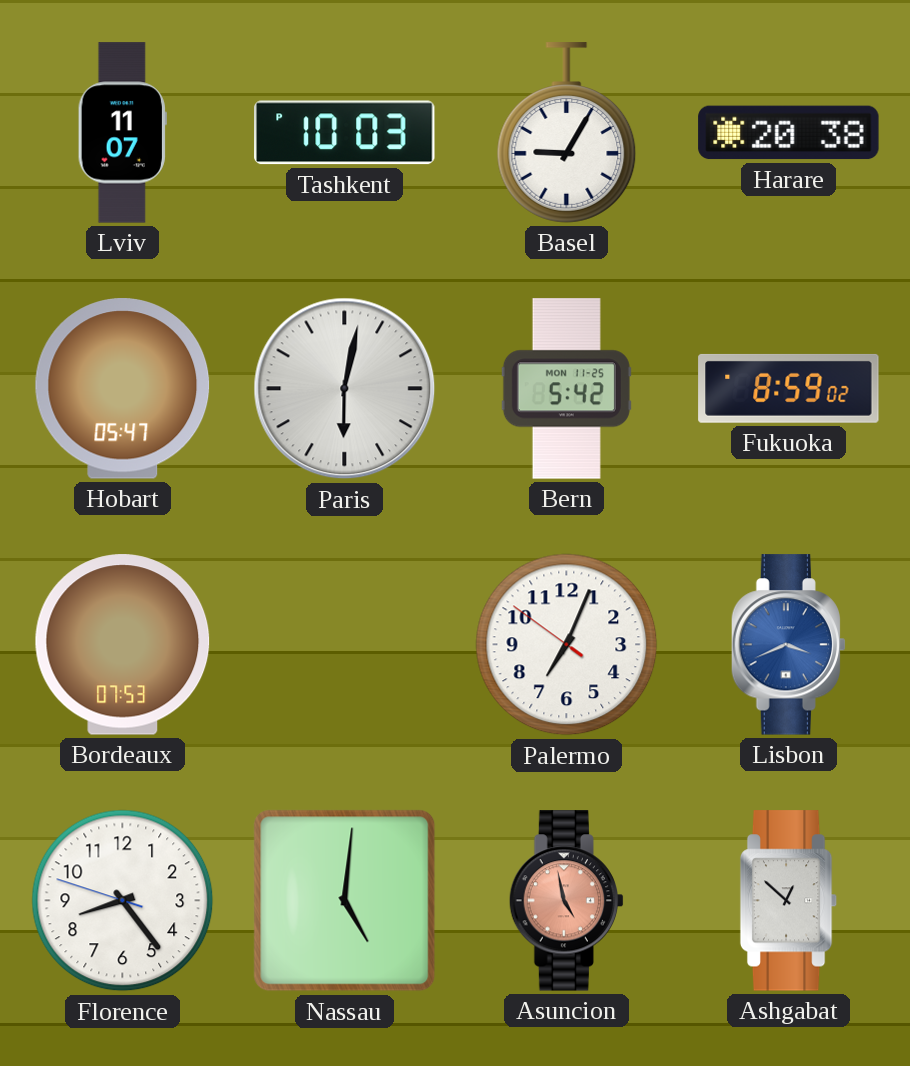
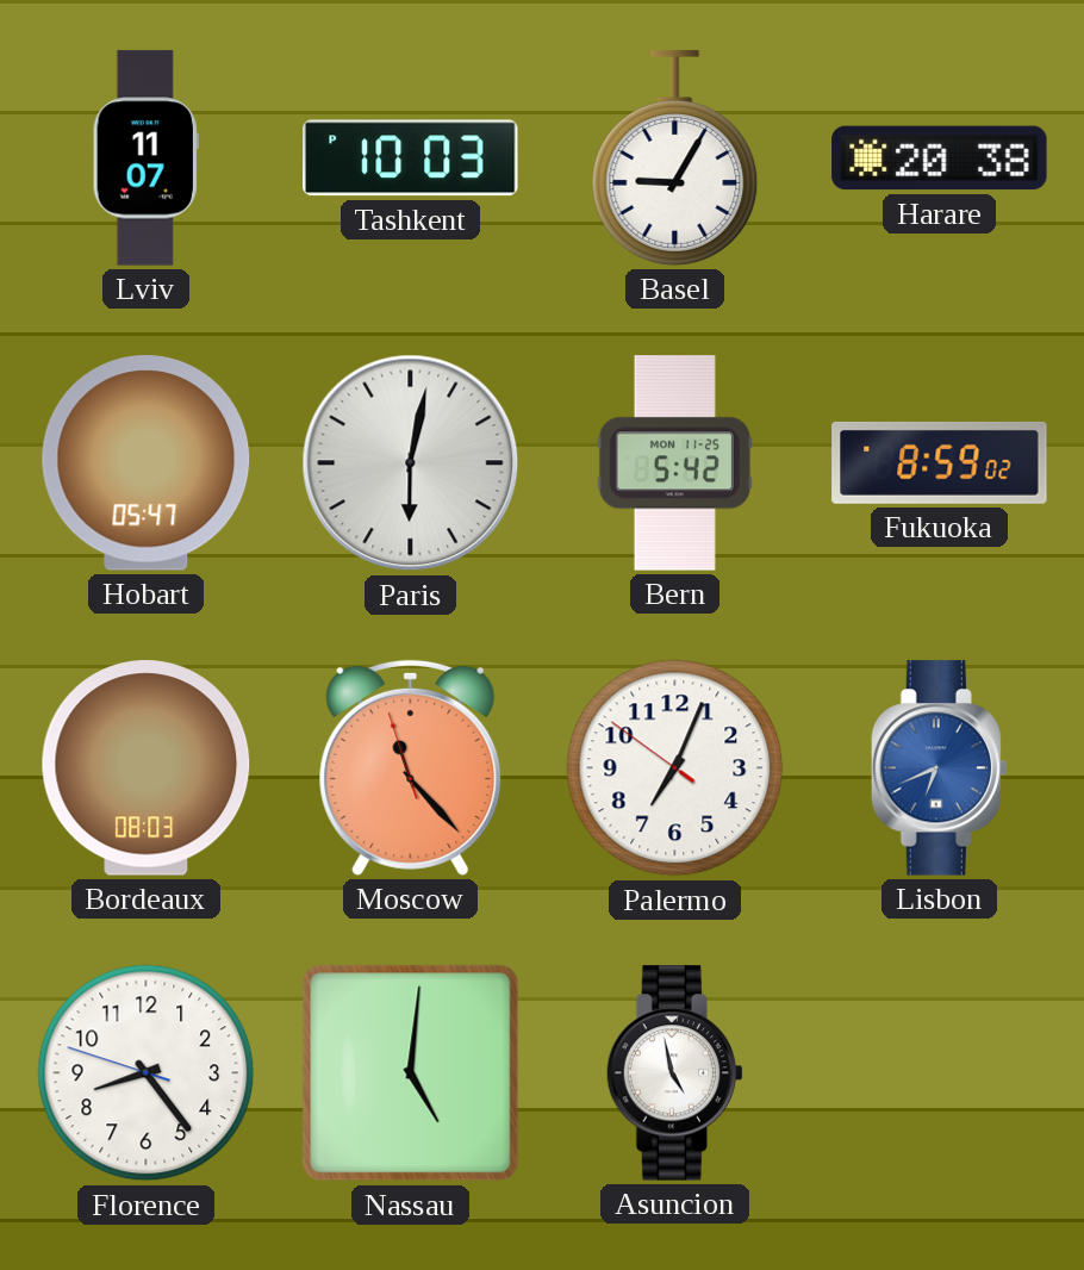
Bordeaux: 07:53 -> 08:03
Moscow: none -> 11:22
Lisbon: 3:41 -> 6:41
Asuncion dial: salmon -> white
Ashgabat: 12:52 -> none
